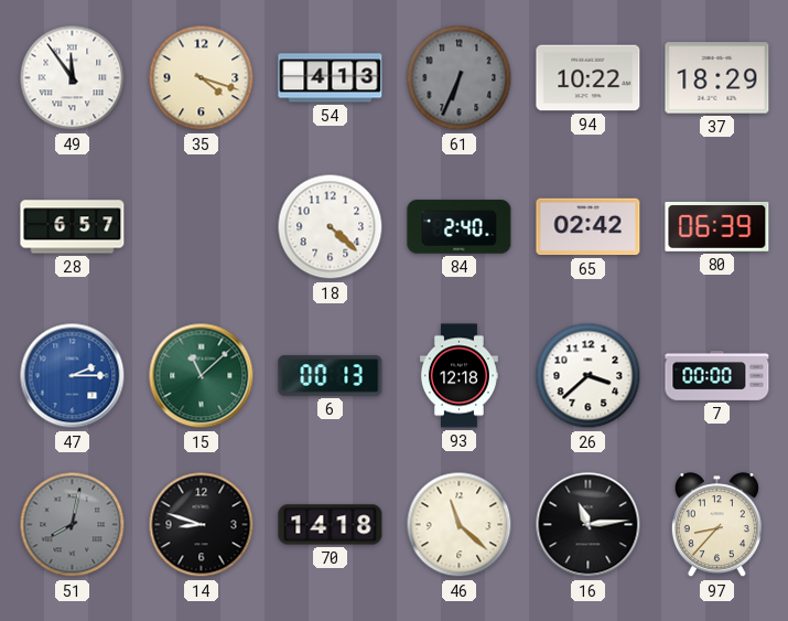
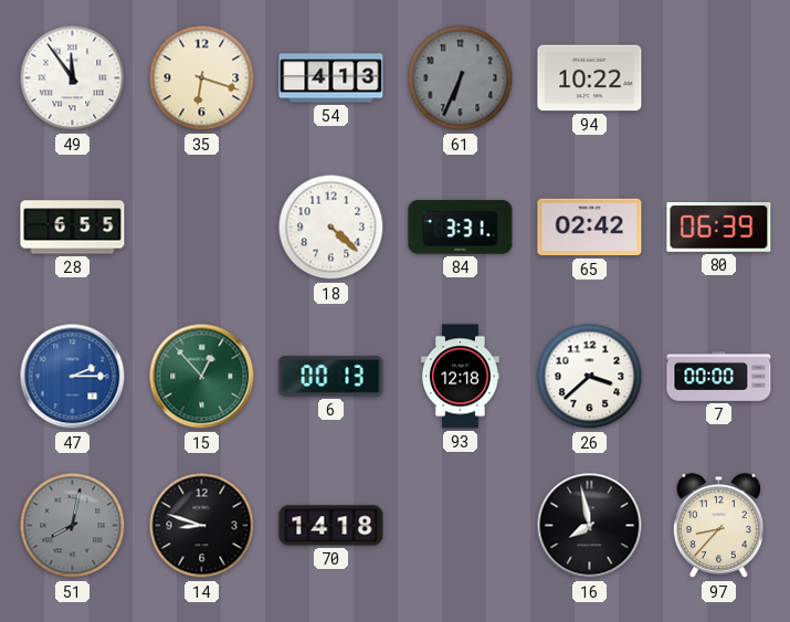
35: 4:18 -> 6:18
37: 18:29 -> none
28: 6:57 -> 6:55
84: 2:40 -> 3:31
15: 11:08 -> 12:53
46: 11:22 -> none
16: 11:14 -> 7:58
